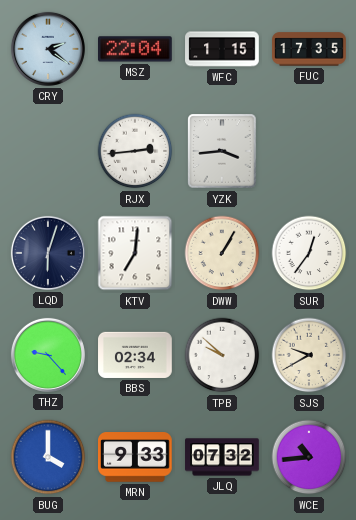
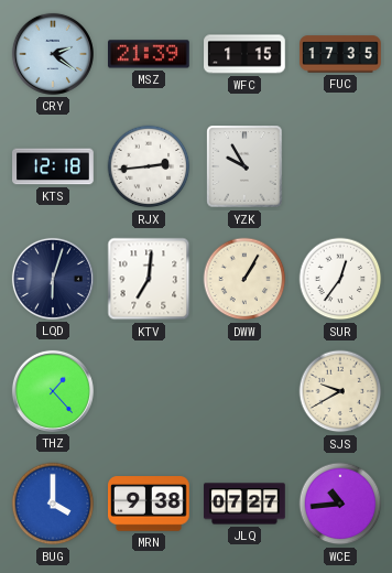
MSZ: 22:04 -> 21:39
KTS: none -> 12:18
YZK: 3:44 -> 9:55
THZ: 9:23 -> 1:23
BBS: 02:34 -> none
TPB: 9:52 -> none
MRN: 9:33 -> 9:38
JLQ: 07:32 -> 07:27
